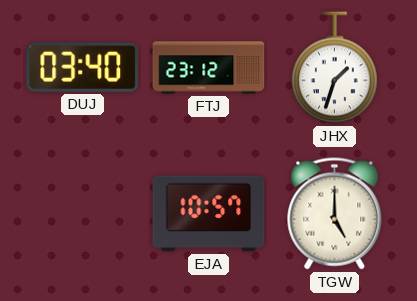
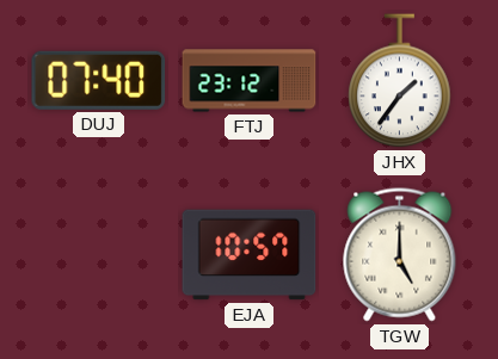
DUJ: 03:40 -> 07:40
JHX: 1:33 -> 1:36
